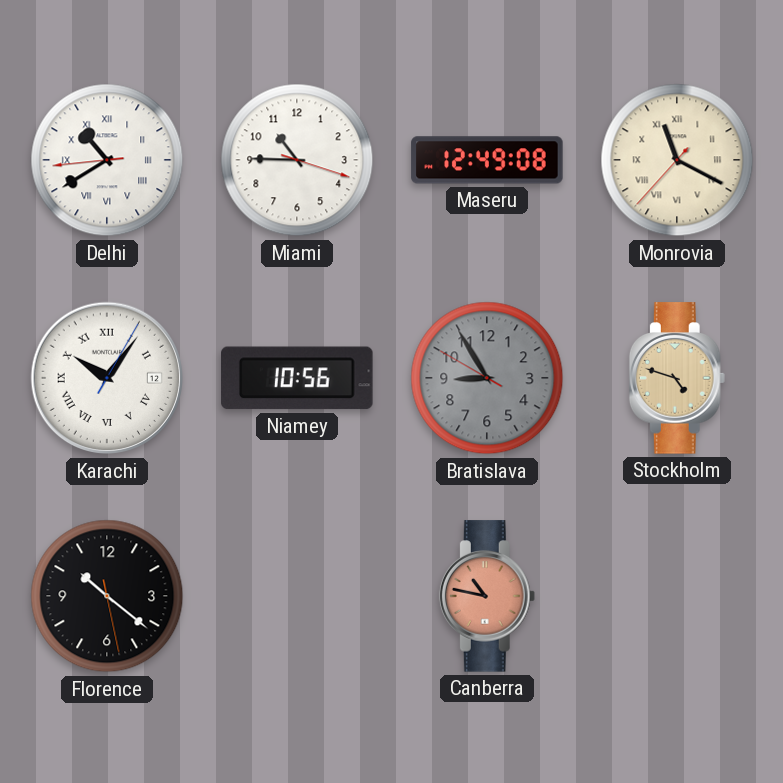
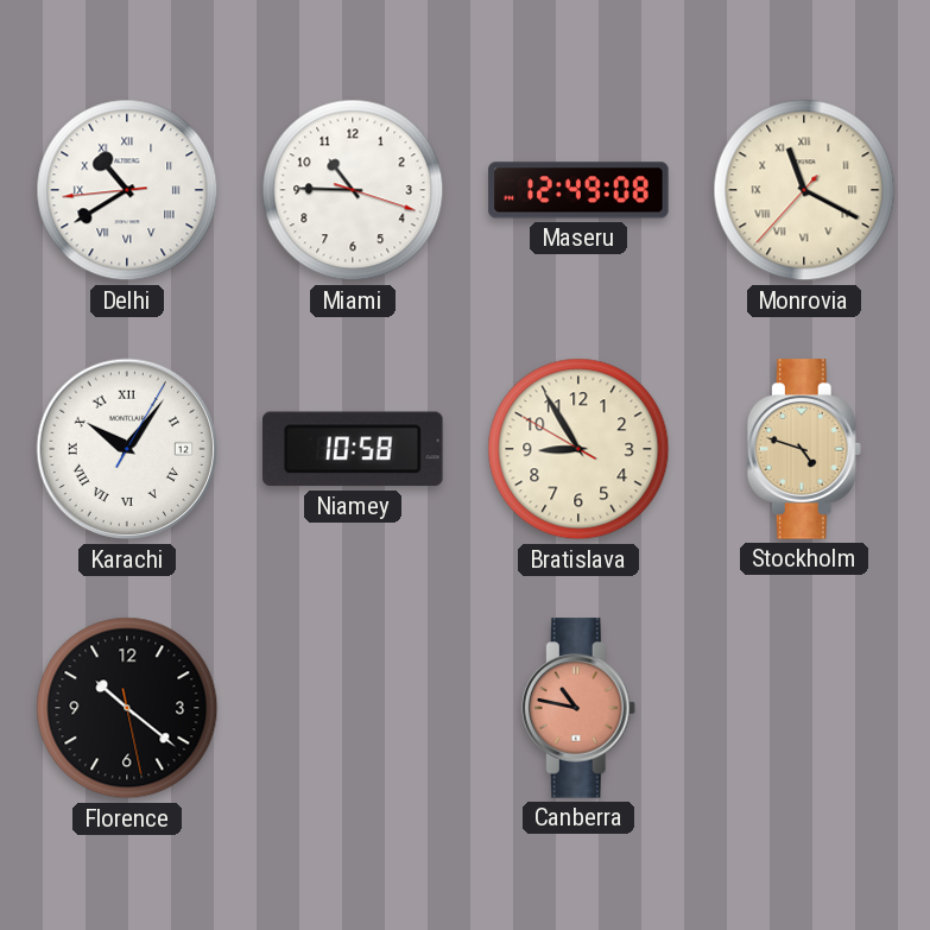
Niamey: 10:56 -> 10:58
Bratislava dial: grey -> cream
